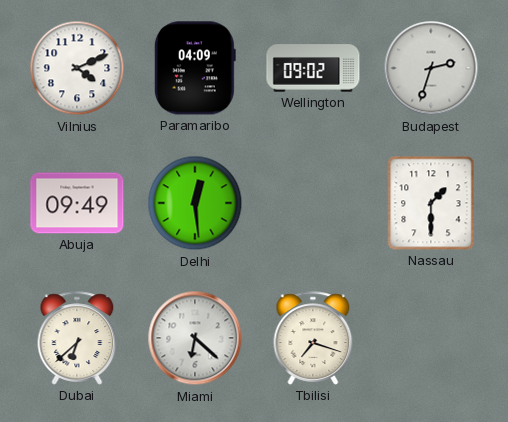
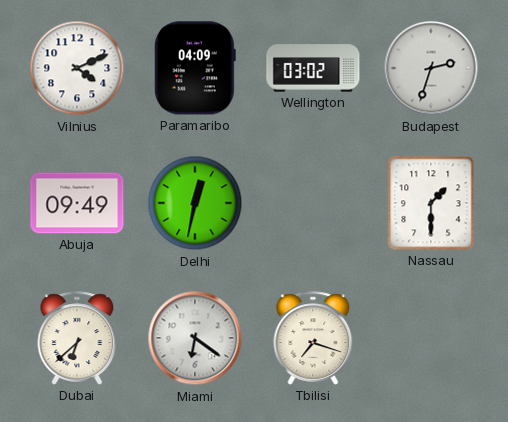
Wellington: 09:02 -> 03:02
Delhi: 12:29 -> 12:32
Miami: 6:22 -> 6:21
